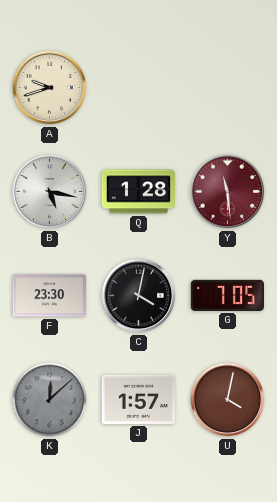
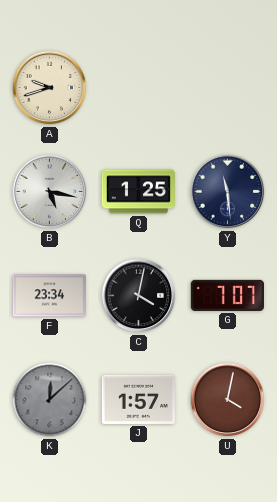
Q: 1:28 -> 1:25
Y dial: burgundy -> navy
F: 23:30 -> 23:34
G: 7:05 -> 7:07
